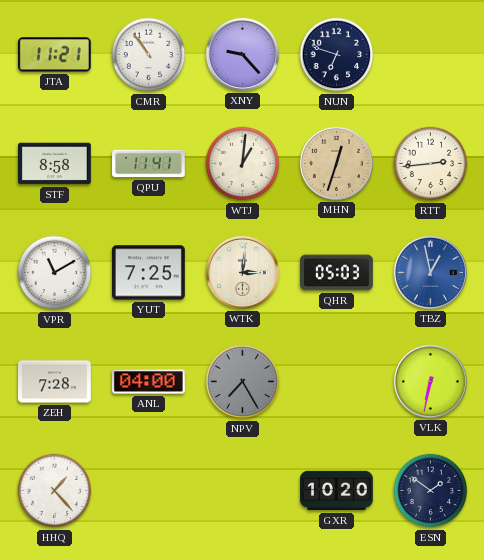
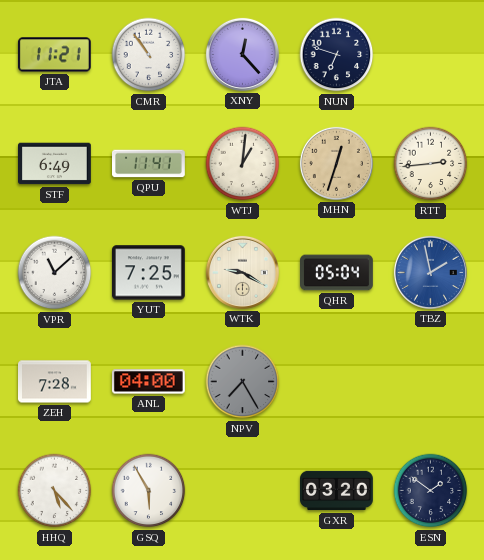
XNY: 9:23 -> 12:23
STF: 8:58 -> 6:49
VPR: 11:10 -> 11:08
WTK: 3:01 -> 9:20
QHR: 05:03 -> 05:04
TBZ: 12:58 -> 1:58
VLK: 6:32 -> none
HHQ: 1:23 -> 5:23
GSQ: none -> 5:55
GXR: 10:20 -> 03:20
